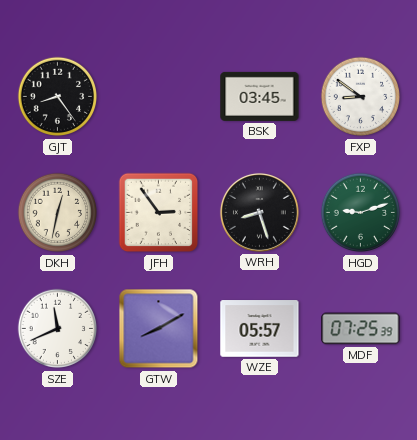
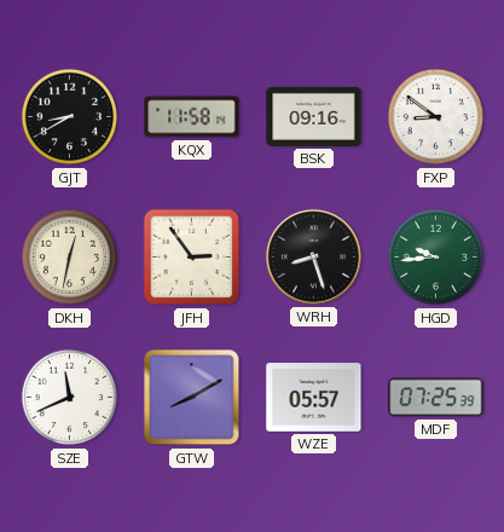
GJT: 8:24 -> 8:40
KQX: none -> 11:58
BSK: 03:45 -> 09:16
HGD: 9:12 -> 9:44
